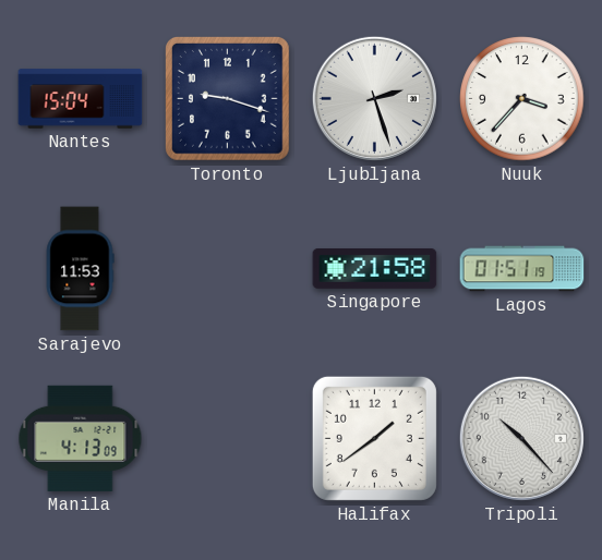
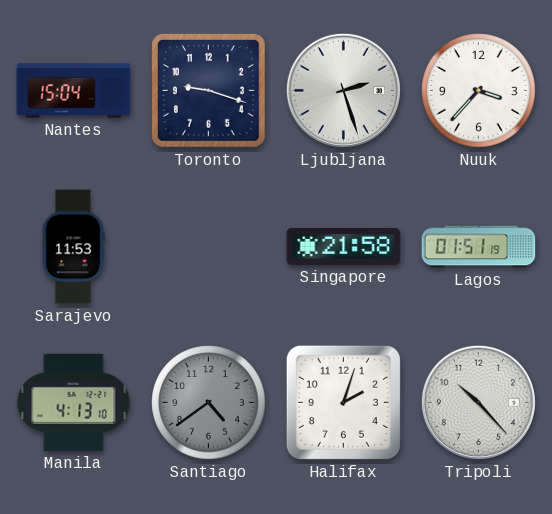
Manila: 4:13:09 -> 4:13:10
Santiago: none -> 4:39
Halifax: 1:39 -> 2:03
